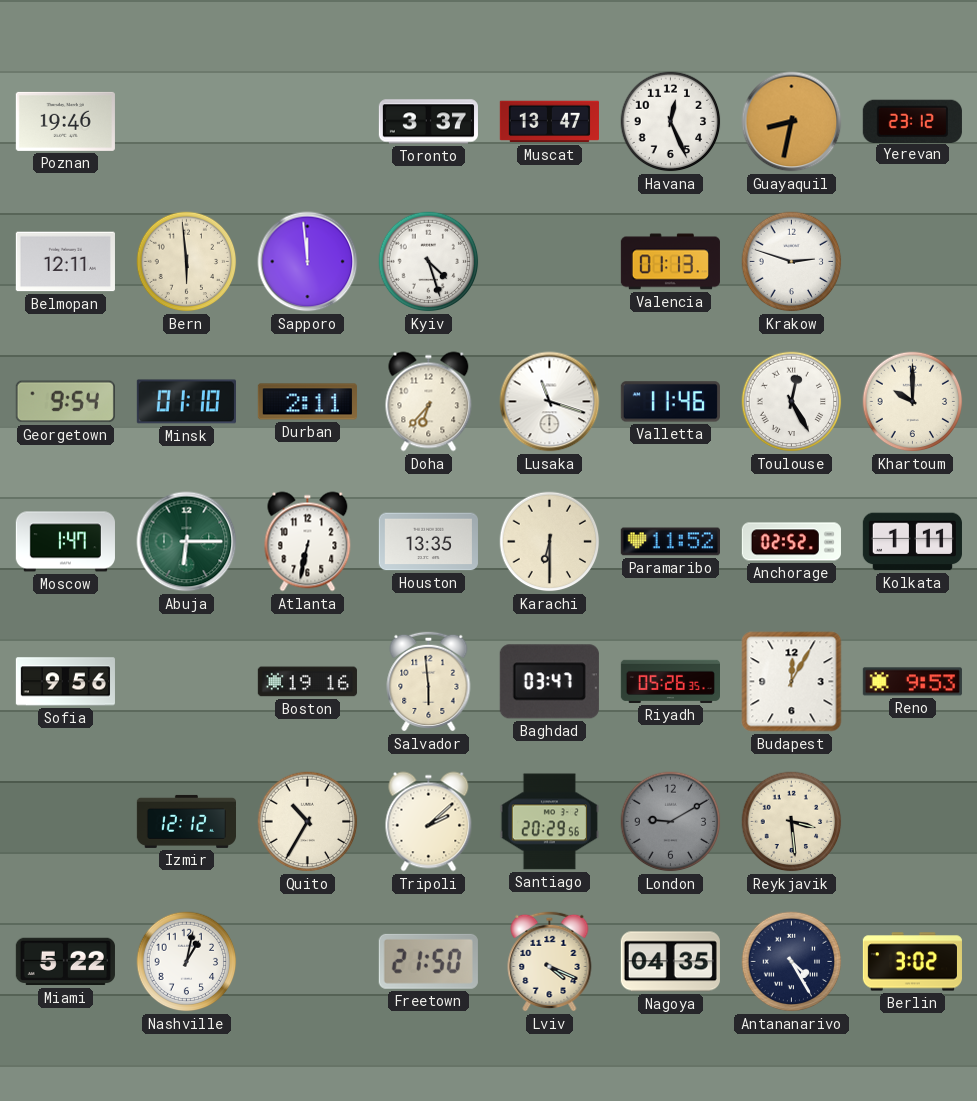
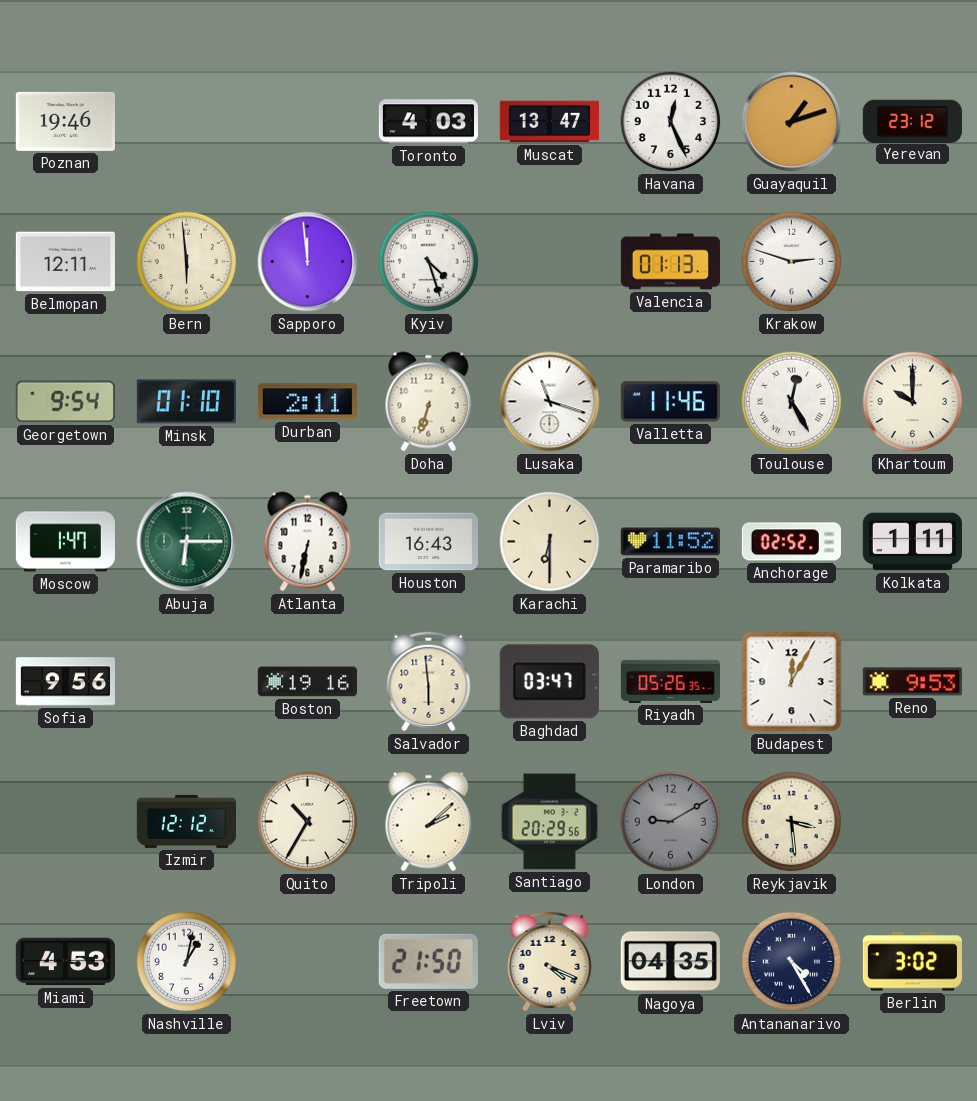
Toronto: 3:37 -> 4:03
Guayaquil: 8:32 -> 1:12
Doha: 6:37 -> 6:33
Houston: 13:35 -> 16:43
Miami: 5:22 -> 4:53
